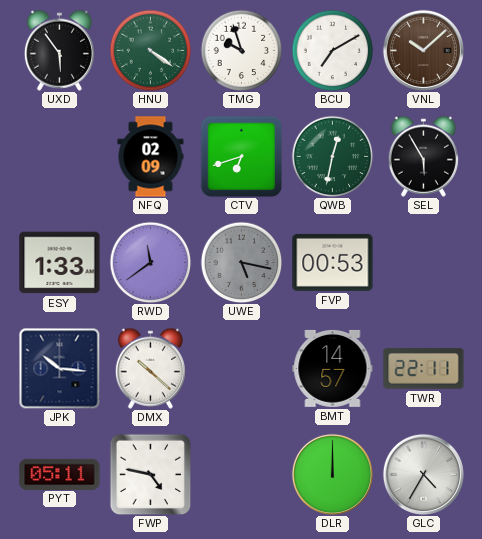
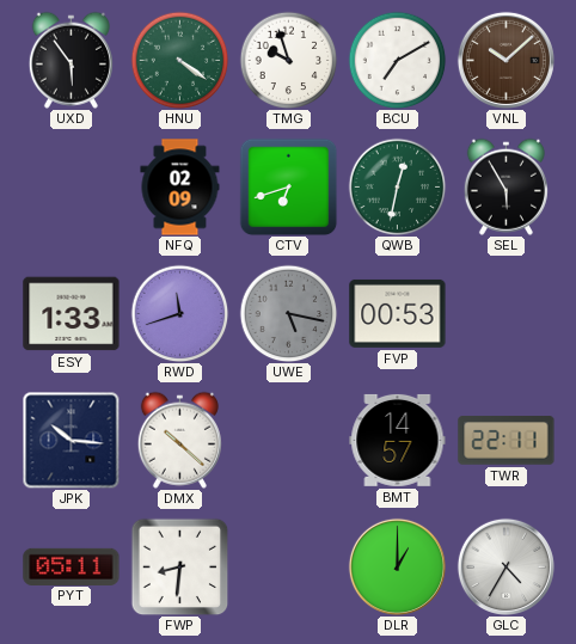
RWD: 11:39 -> 11:42
FWP: 4:47 -> 8:31
DLR: 12:00 -> 1:00
